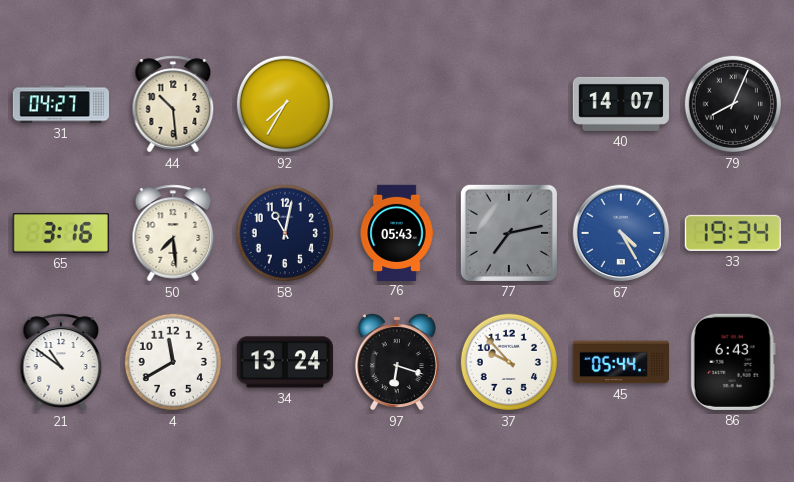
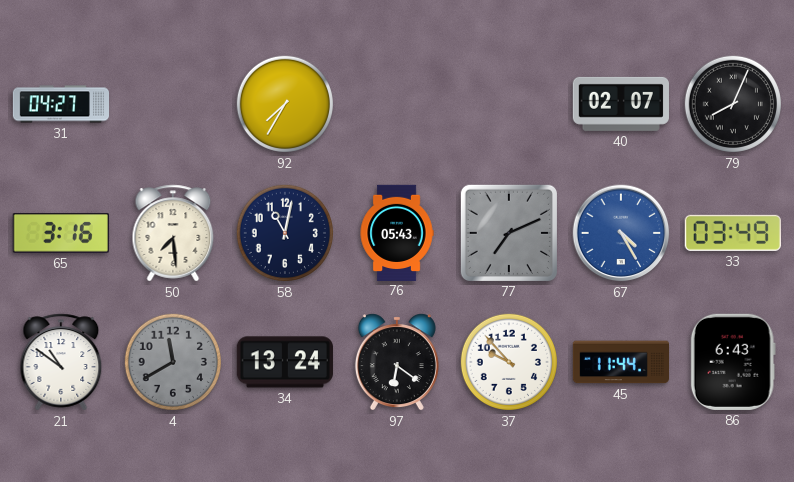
44: 10:29 -> none
40: 14:07 -> 02:07
77: 7:13 -> 7:11
33: 19:34 -> 03:49
4 dial: white -> grey
97: 6:18 -> 6:21
45: 05:44 -> 11:44
